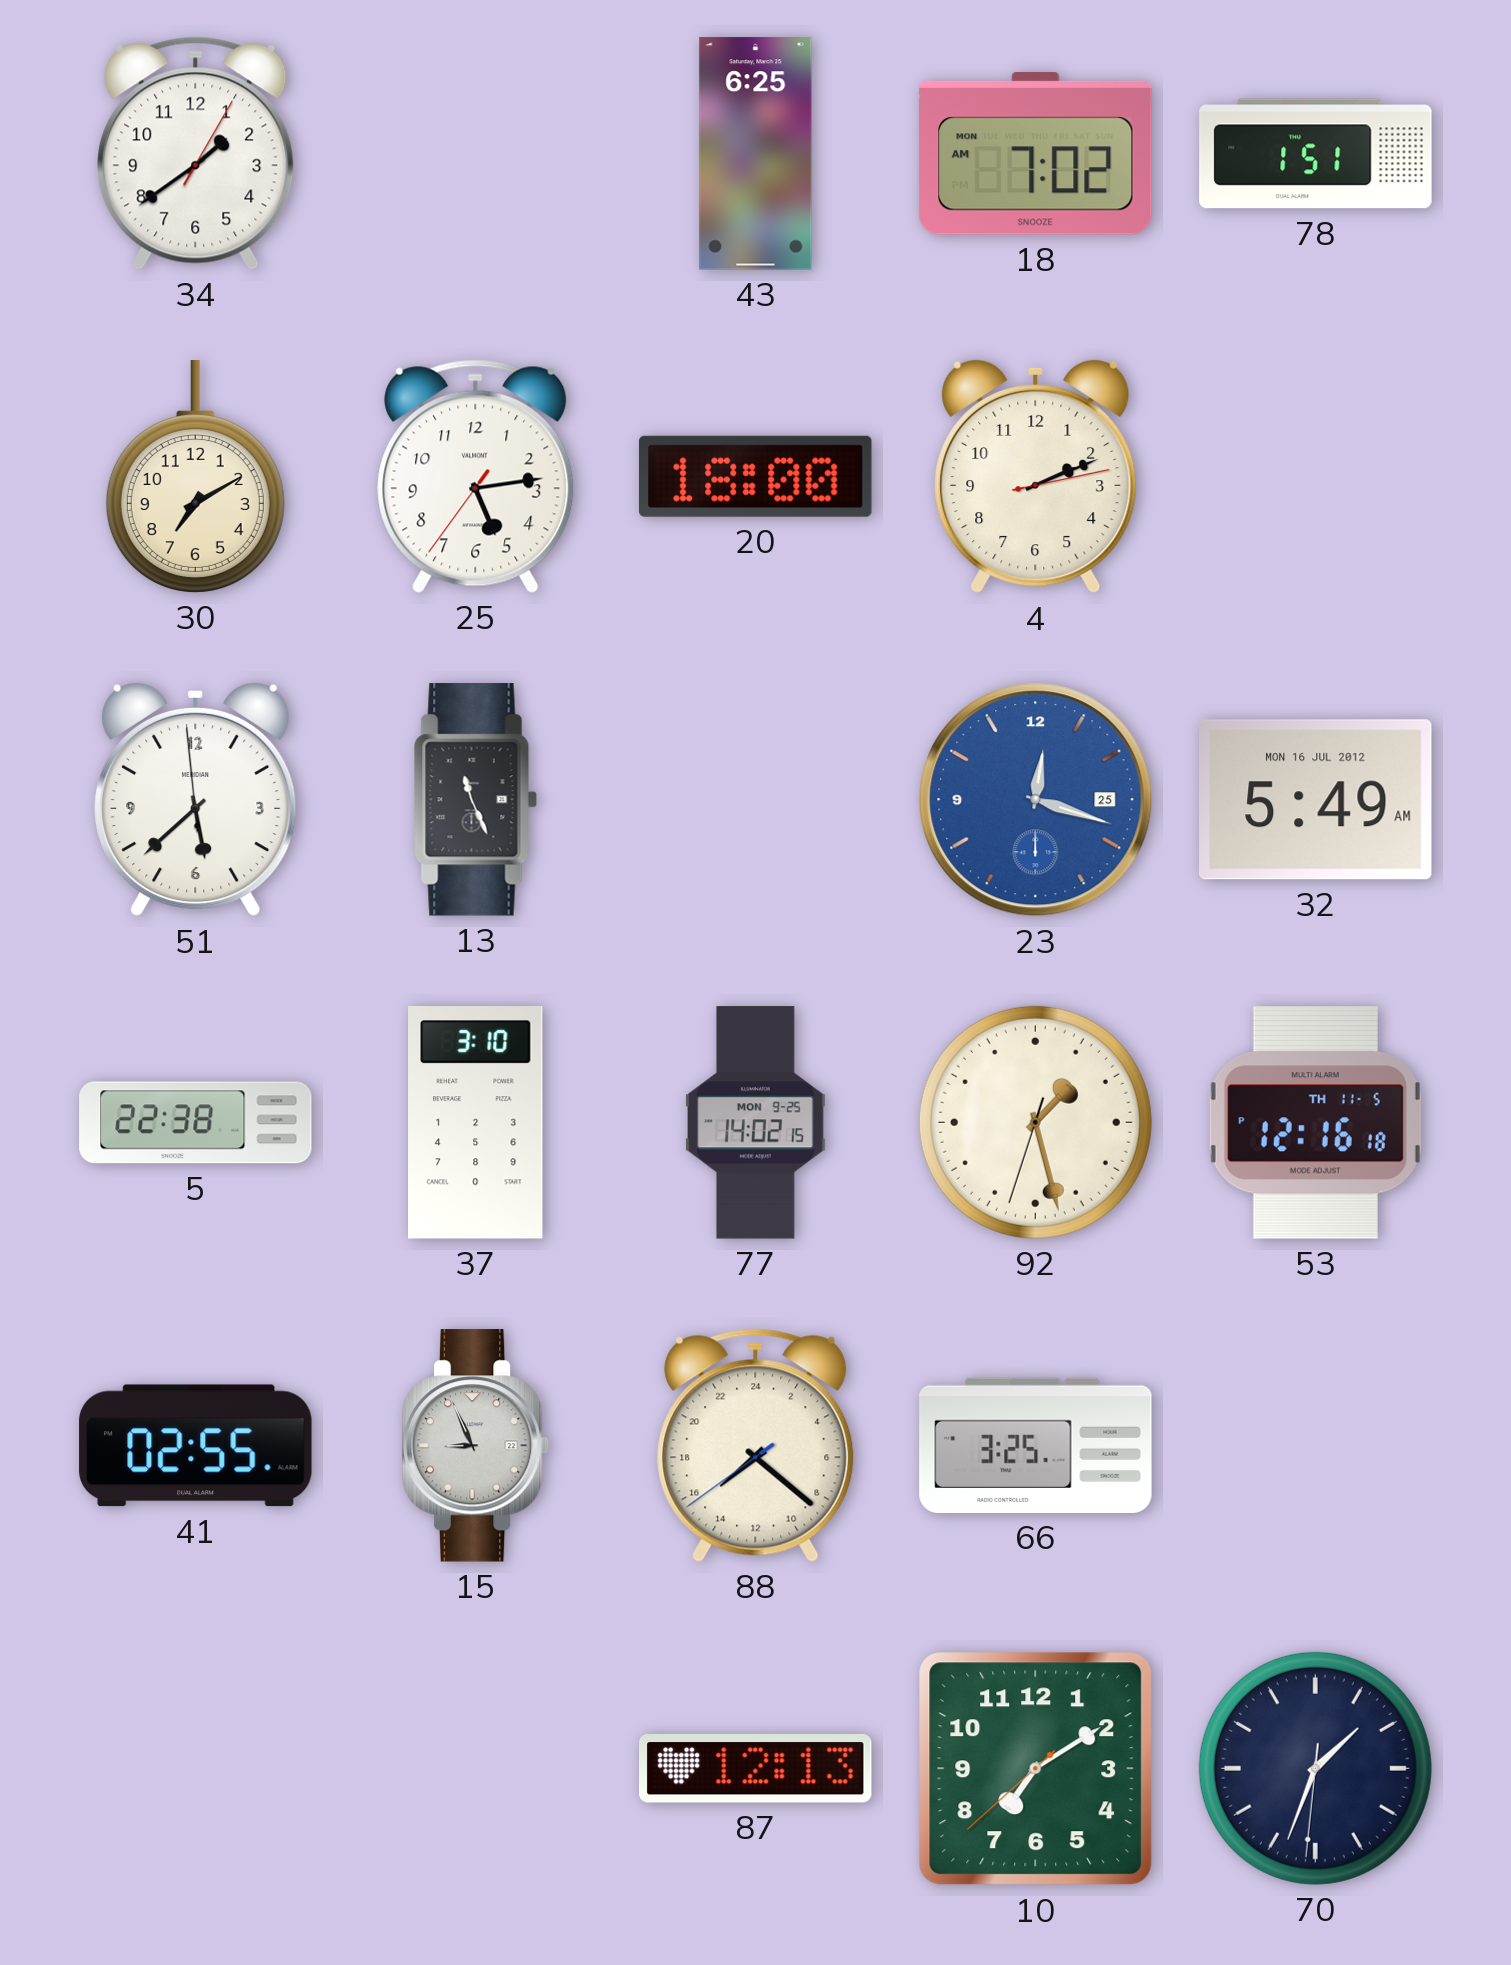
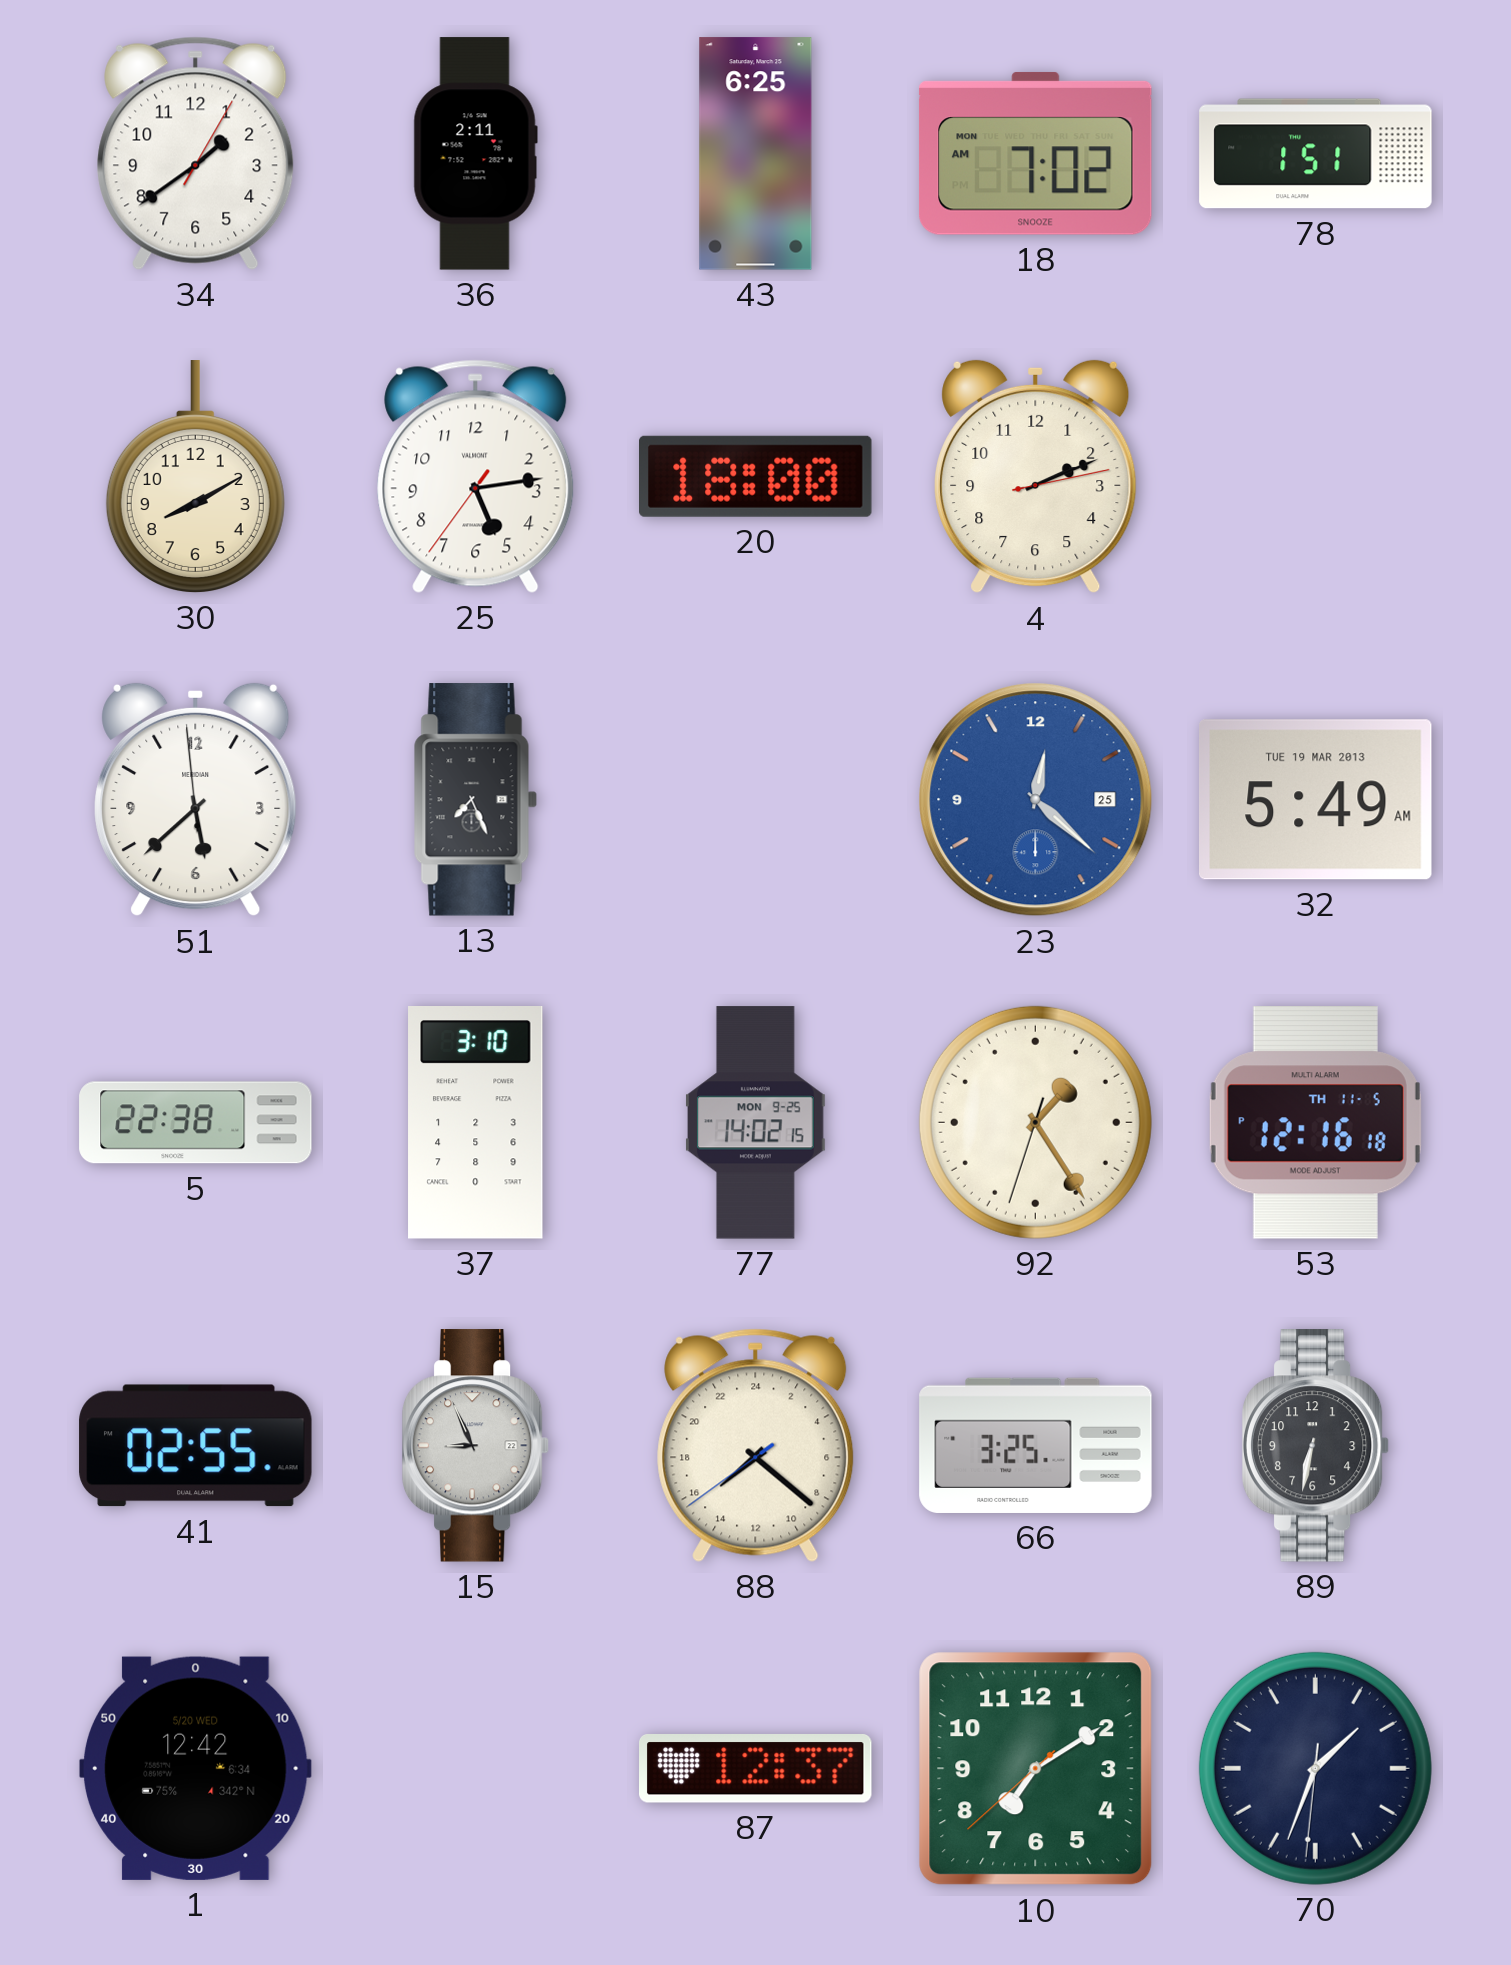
36: none -> 2:11
30: 7:10 -> 8:10
13: 11:26 -> 7:26
23: 12:18 -> 12:22
32 date: MON 16 JUL 2012 -> TUE 19 MAR 2013
92: 1:27 -> 1:24
89: none -> 6:32
1: none -> 12:42
87: 12:13 -> 12:37
